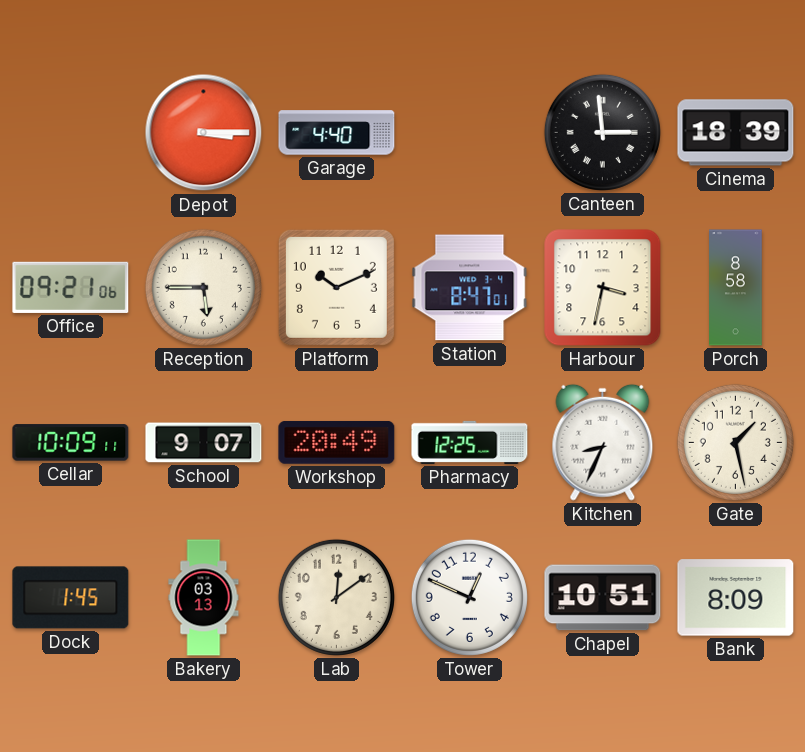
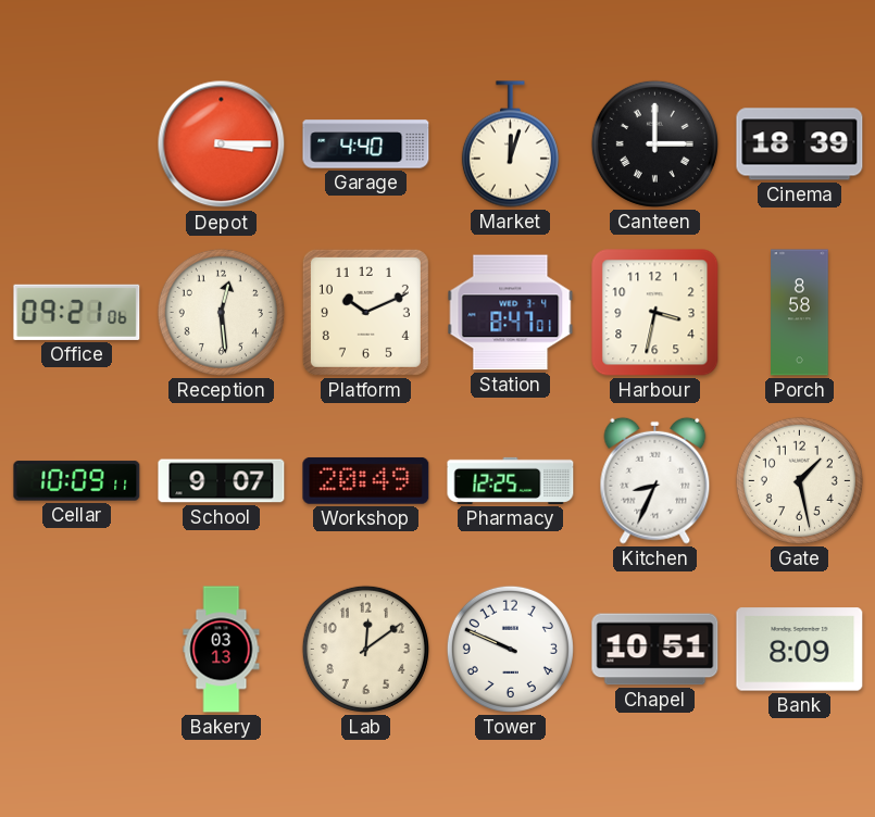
Market: none -> 12:03
Canteen: 2:59 -> 3:00
Reception: 5:45 -> 12:29
Dock: 1:45 -> none
Tower: 12:49 -> 9:49
